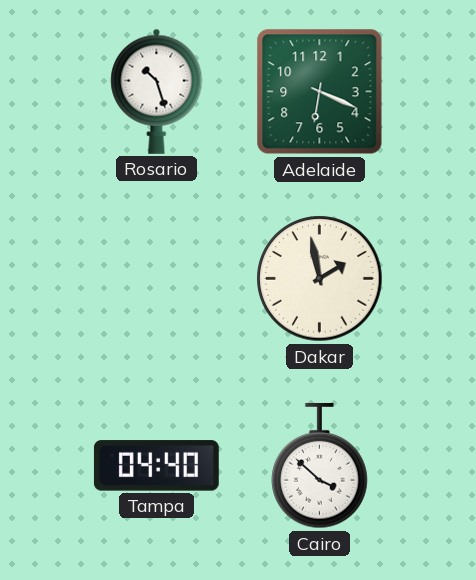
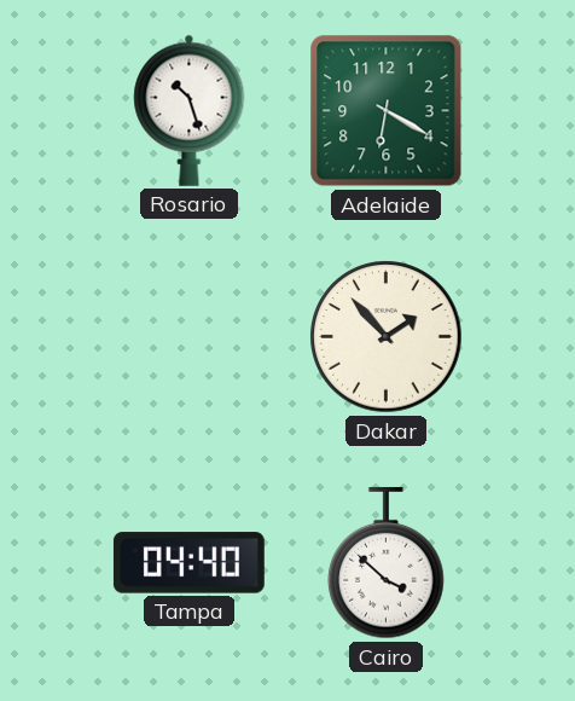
Adelaide: 6:19 -> 6:20
Dakar: 1:58 -> 1:53
